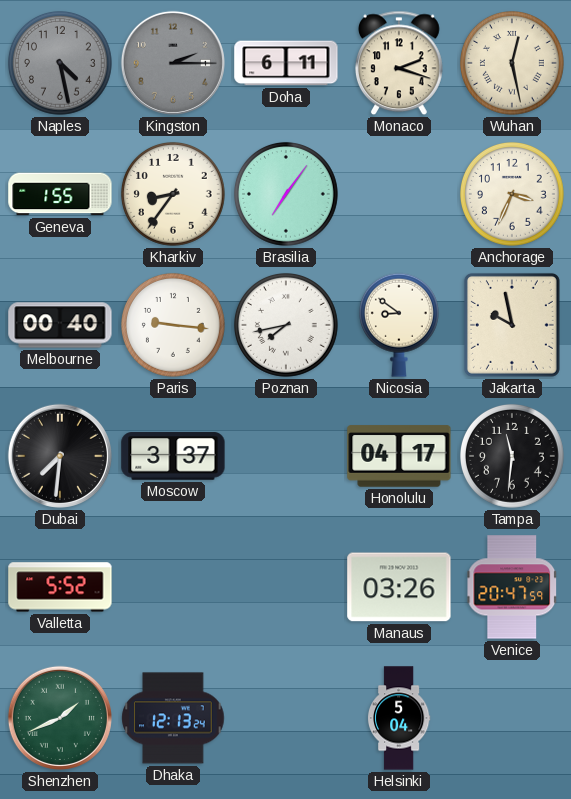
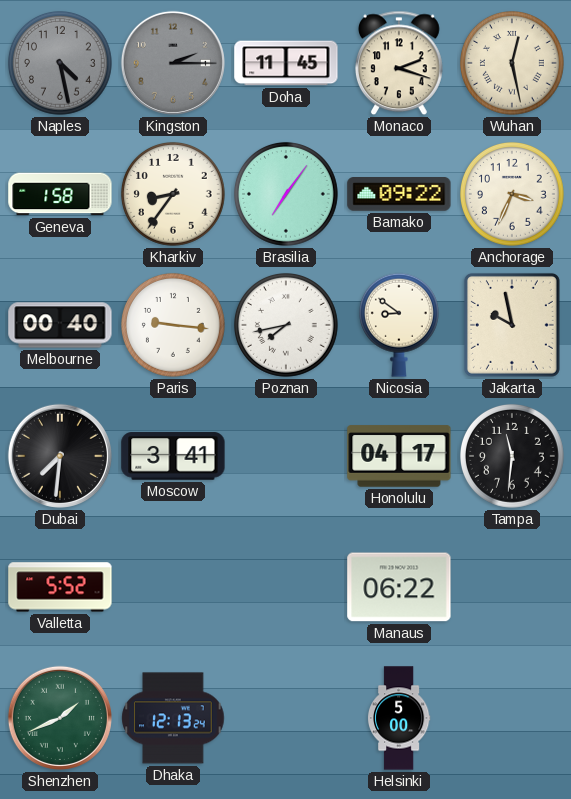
Doha: 6:11 -> 11:45
Geneva: 1:55 -> 1:58
Bamako: none -> 09:22
Moscow: 3:37 -> 3:41
Manaus: 03:26 -> 06:22
Venice: 20:47 -> none
Helsinki: 5:04 -> 5:00
